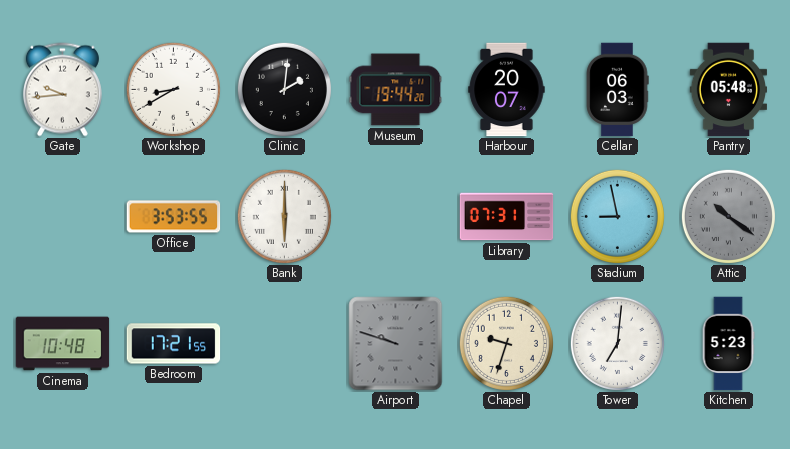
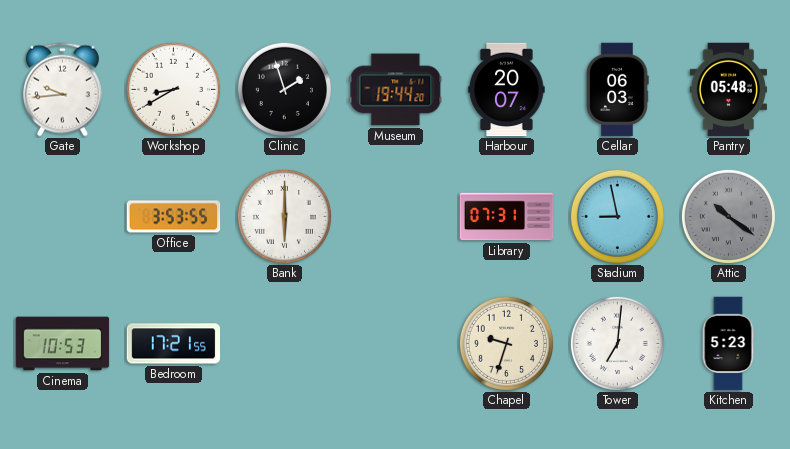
Clinic: 2:01 -> 1:57
Cinema: 10:48 -> 10:53
Airport: 9:48 -> none
